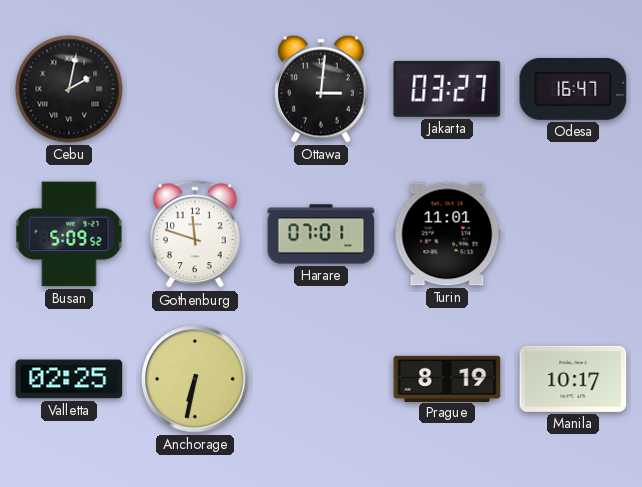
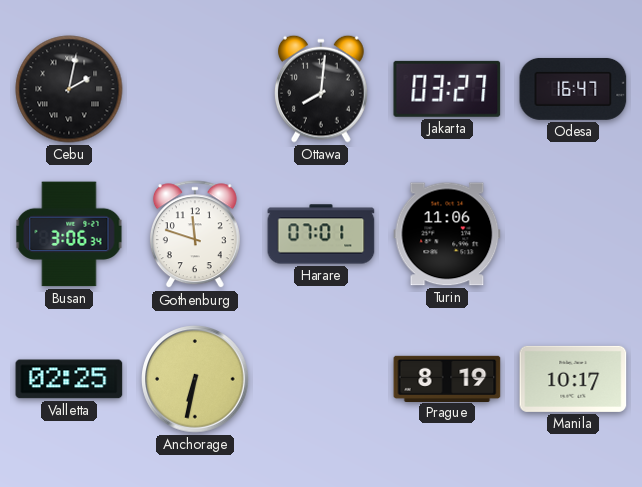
Ottawa: 3:01 -> 8:01
Busan: 5:09 -> 3:06
Turin: 11:01 -> 11:06
